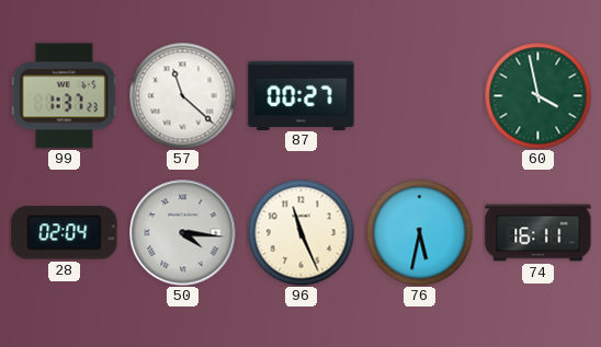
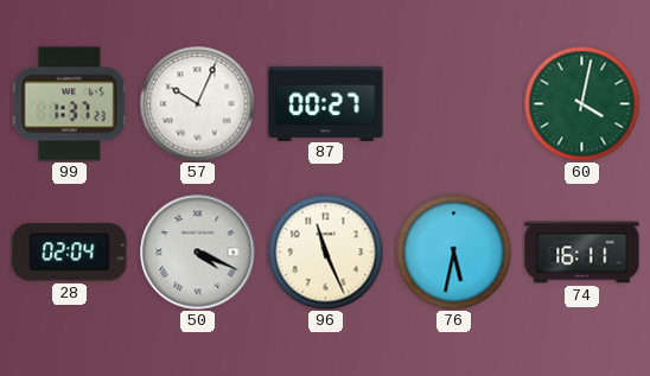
57: 11:22 -> 10:04
60: 3:58 -> 4:02
50: 4:16 -> 4:19
